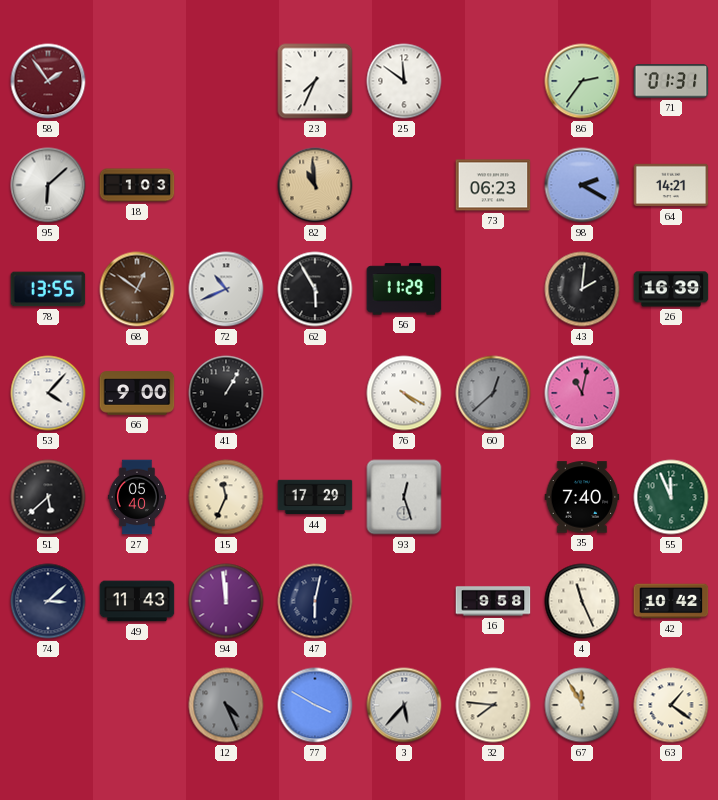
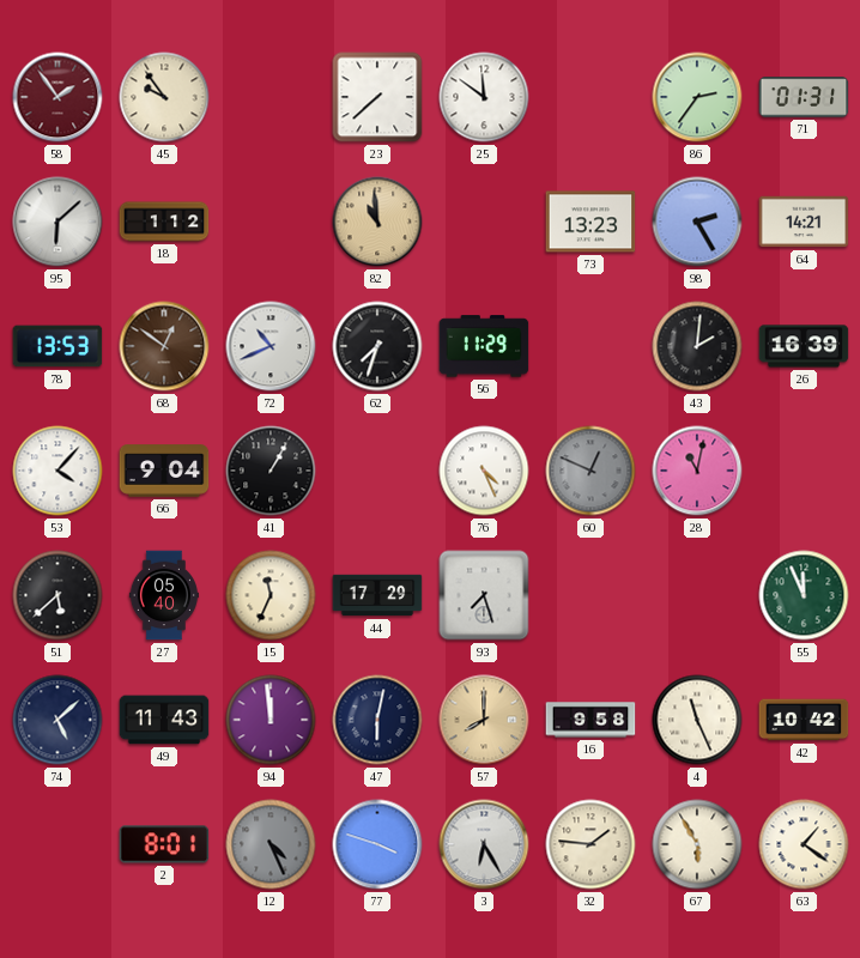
45: none -> 9:54
23: 7:34 -> 7:38
18: 1:03 -> 1:12
73: 06:23 -> 13:23
98: 2:20 -> 2:25
78: 13:55 -> 13:53
62: 5:55 -> 7:33
66: 9:00 -> 9:04
76: 4:20 -> 4:26
60: 12:38 -> 12:49
93: 12:27 -> 7:27
35: 7:40 -> none
74: 3:08 -> 5:08
57: none -> 8:00
2: none -> 8:01
77: 3:50 -> 3:48
3: 5:37 -> 6:25
32: 7:46 -> 1:46
67: 11:55 -> 5:55
